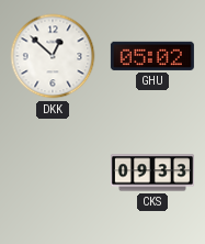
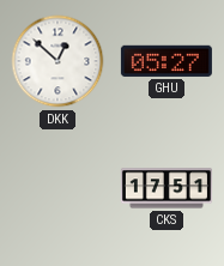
GHU: 05:02 -> 05:27
CKS: 09:33 -> 17:51
